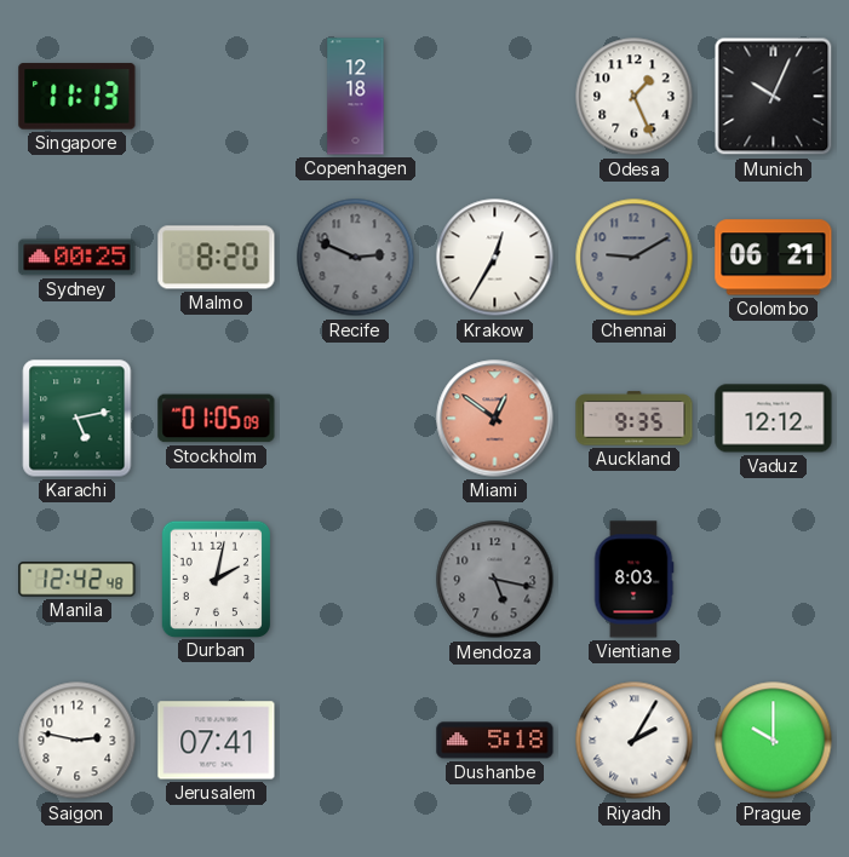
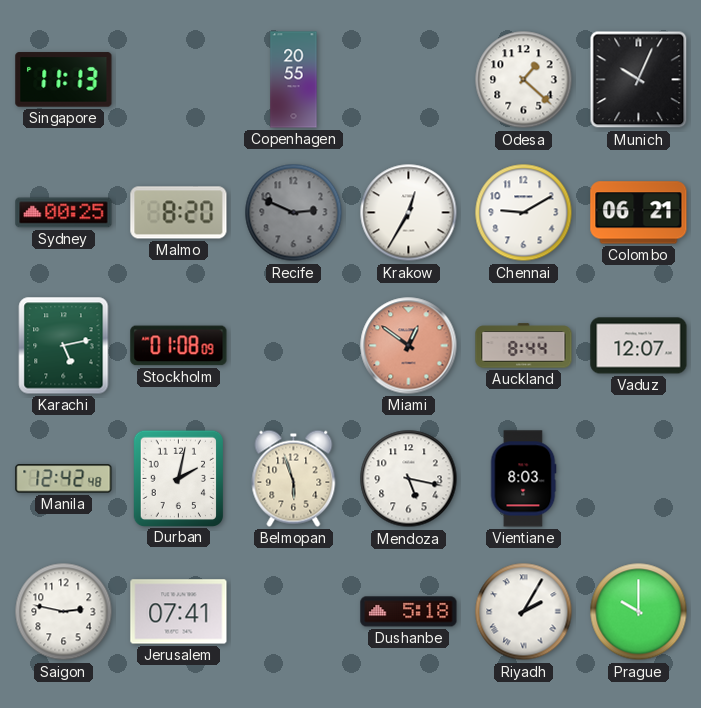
Copenhagen: 12:18 -> 20:55
Odesa: 1:26 -> 1:22
Chennai dial: grey -> white
Stockholm: 01:05 -> 01:08
Auckland: 9:35 -> 8:44
Vaduz: 12:12 -> 12:07
Belmopan: none -> 5:57
Mendoza dial: grey -> white
